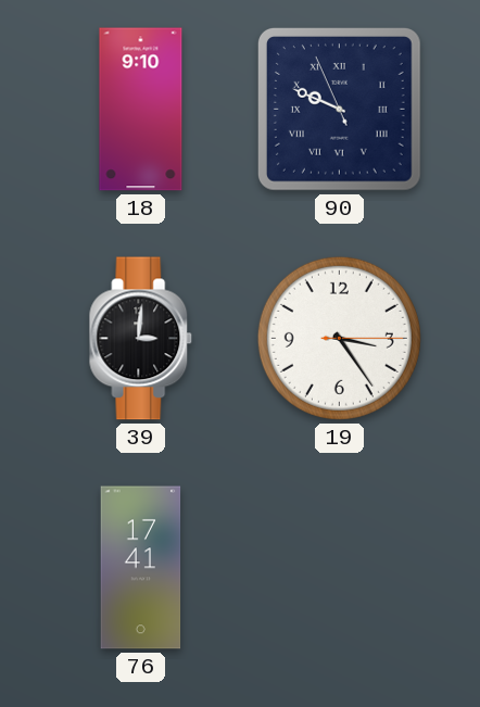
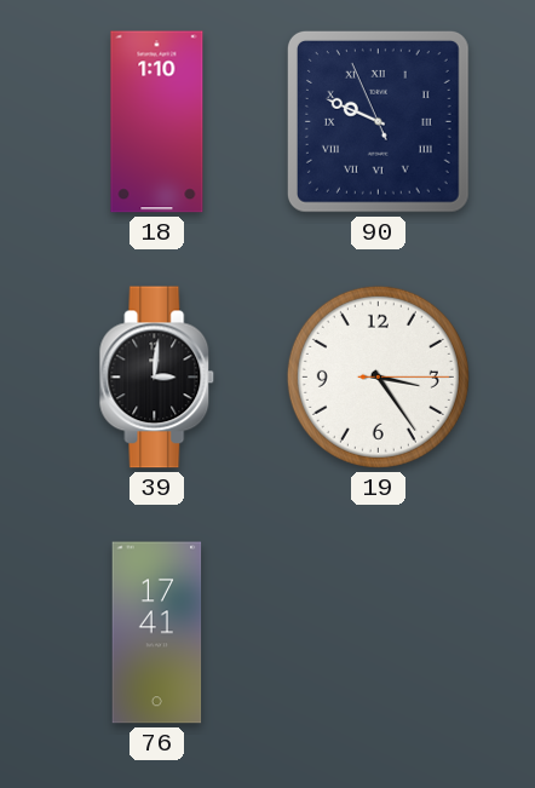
18: 9:10 -> 1:10
